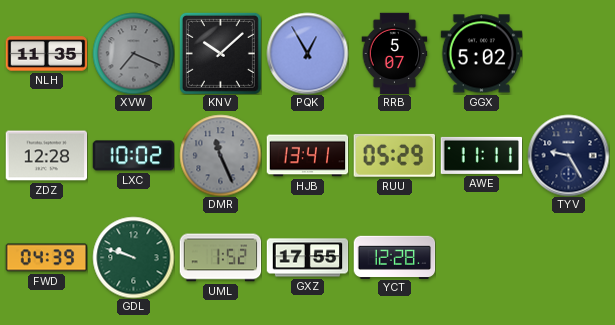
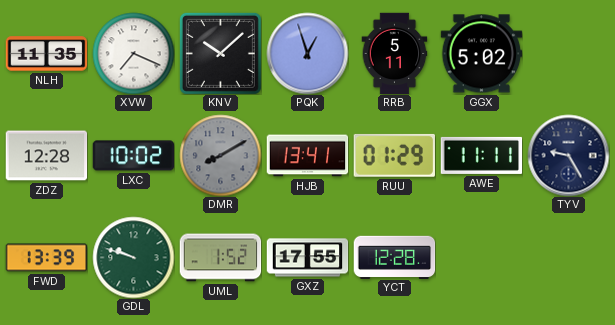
XVW dial: grey -> white
PQK: 12:55 -> 12:57
RRB: 5:07 -> 5:11
DMR: 11:26 -> 8:10
RUU: 05:29 -> 01:29
FWD: 04:39 -> 13:39
